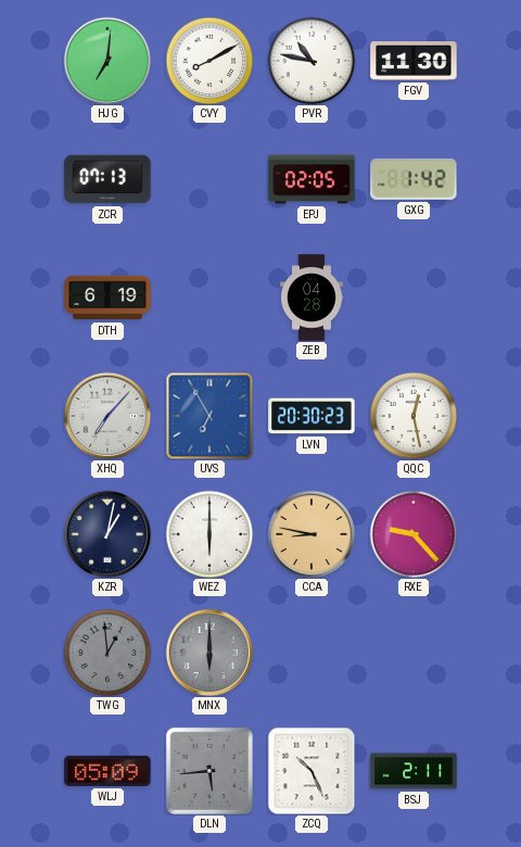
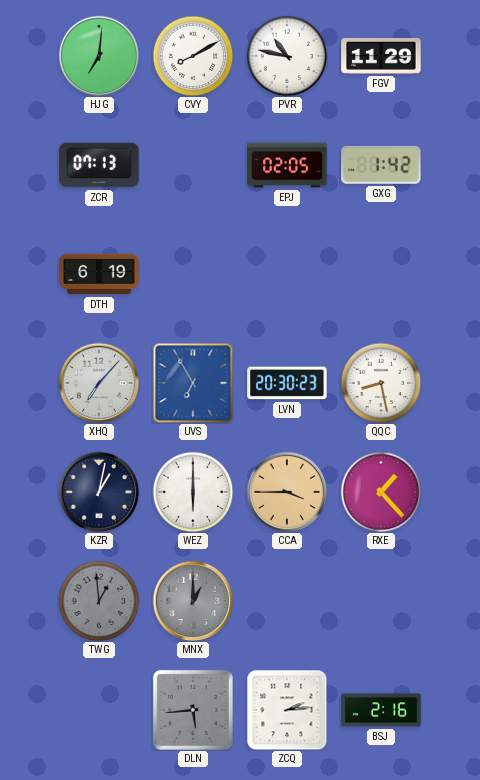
FGV: 11:30 -> 11:29
ZEB: 04:28 -> none
QQC: 12:28 -> 8:28
CCA: 8:47 -> 3:45
RXE: 9:23 -> 1:23
MNX: 6:00 -> 1:00
WLJ: 05:09 -> none
ZCQ: 10:26 -> 2:14
BSJ: 2:11 -> 2:16
